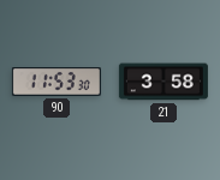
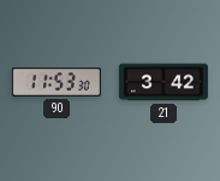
21: 3:58 -> 3:42
